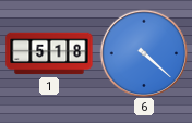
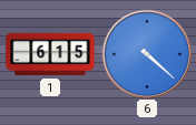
1: 5:18 -> 6:15
